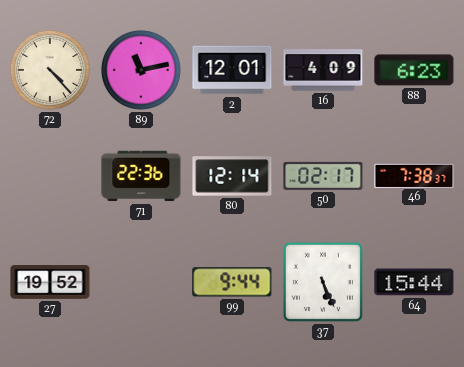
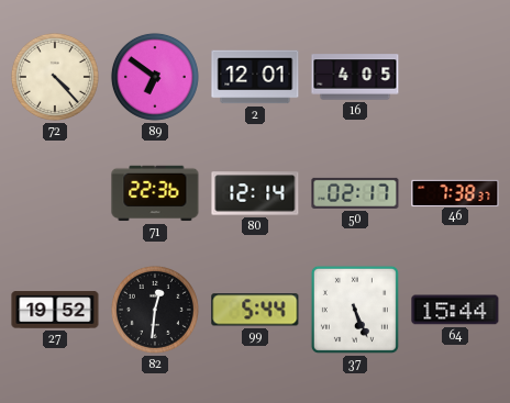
89: 11:13 -> 6:51
16: 4:09 -> 4:05
88: 6:23 -> none
82: none -> 12:31
99: 9:44 -> 5:44
